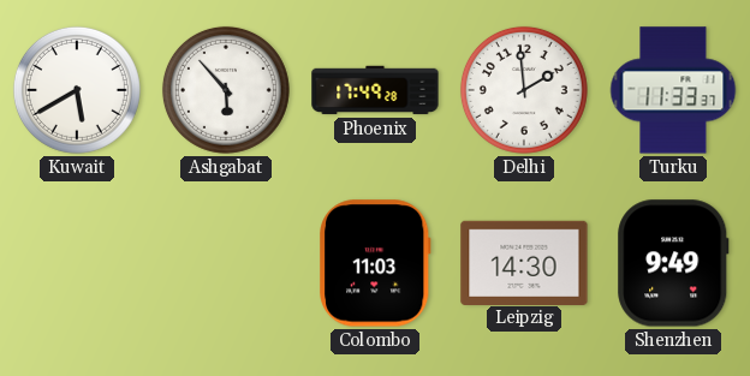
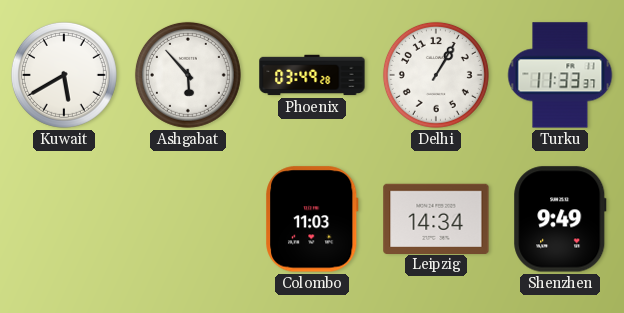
Phoenix: 17:49 -> 03:49
Delhi: 1:59 -> 1:05
Leipzig: 14:30 -> 14:34
